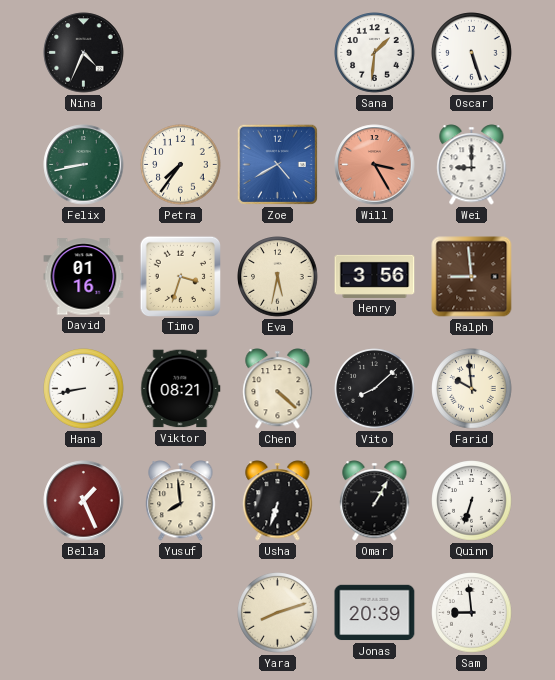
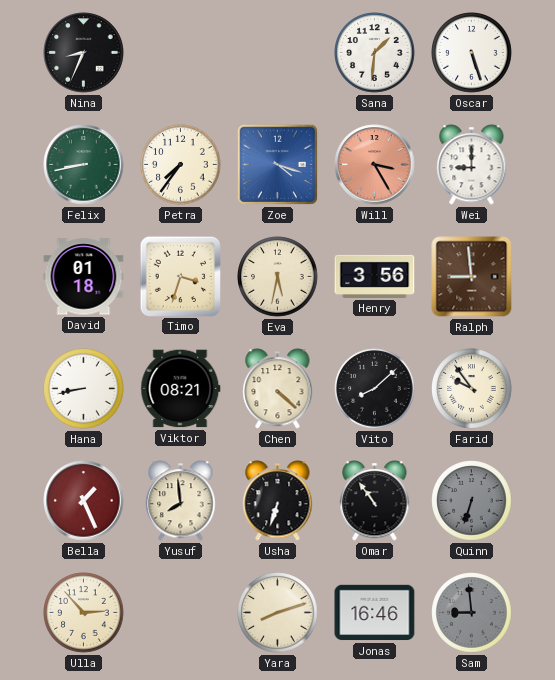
Nina: 4:34 -> 8:34
Zoe: 4:40 -> 4:18
David: 01:16 -> 01:18
Farid: 9:59 -> 9:54
Omar: 1:05 -> 10:54
Quinn dial: white -> grey
Ulla: none -> 2:53
Jonas: 20:39 -> 16:46
Sam dial: white -> grey
